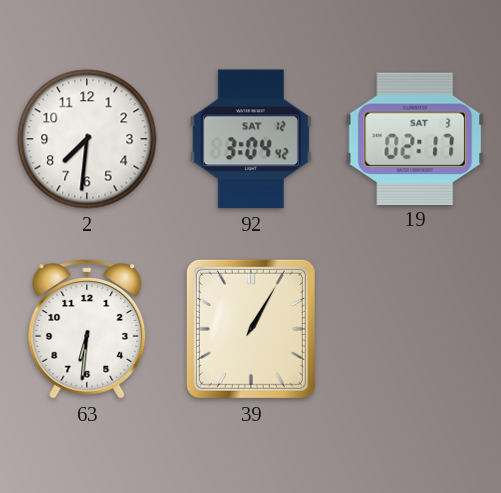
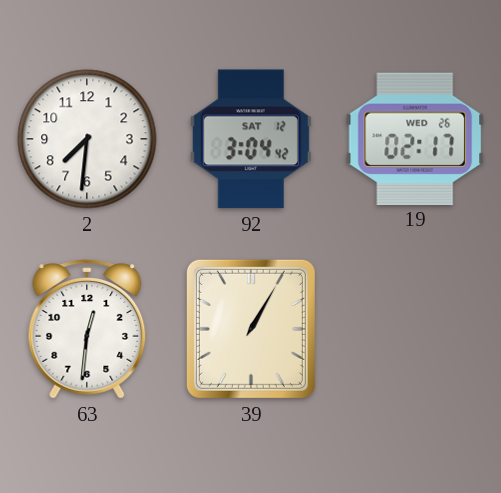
19 date: SAT 3 -> WED 26
63: 6:31 -> 12:31
